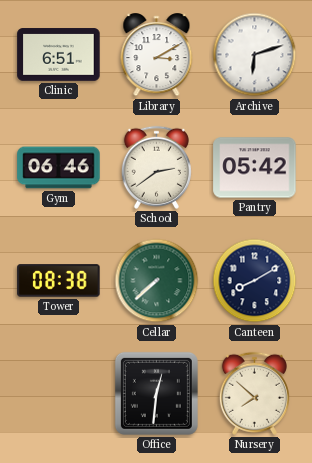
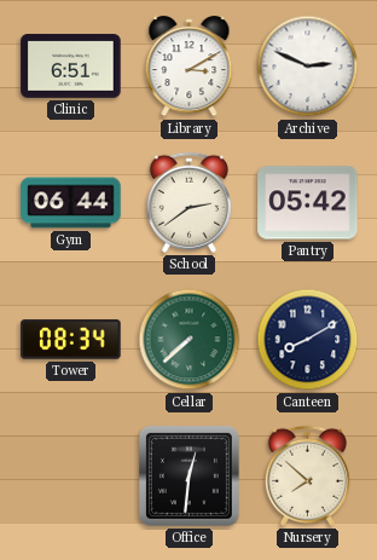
Archive: 6:12 -> 2:49
Gym: 06:46 -> 06:44
Tower: 08:38 -> 08:34
